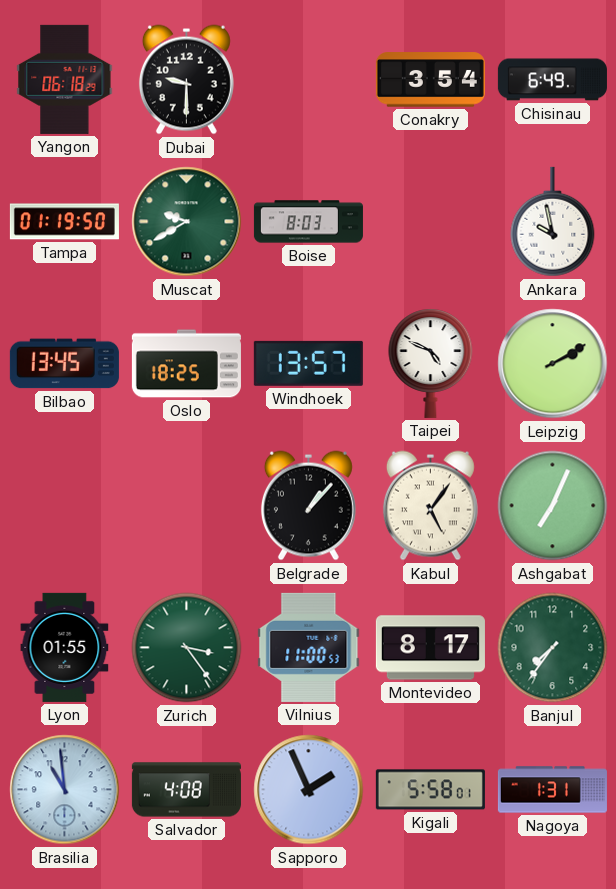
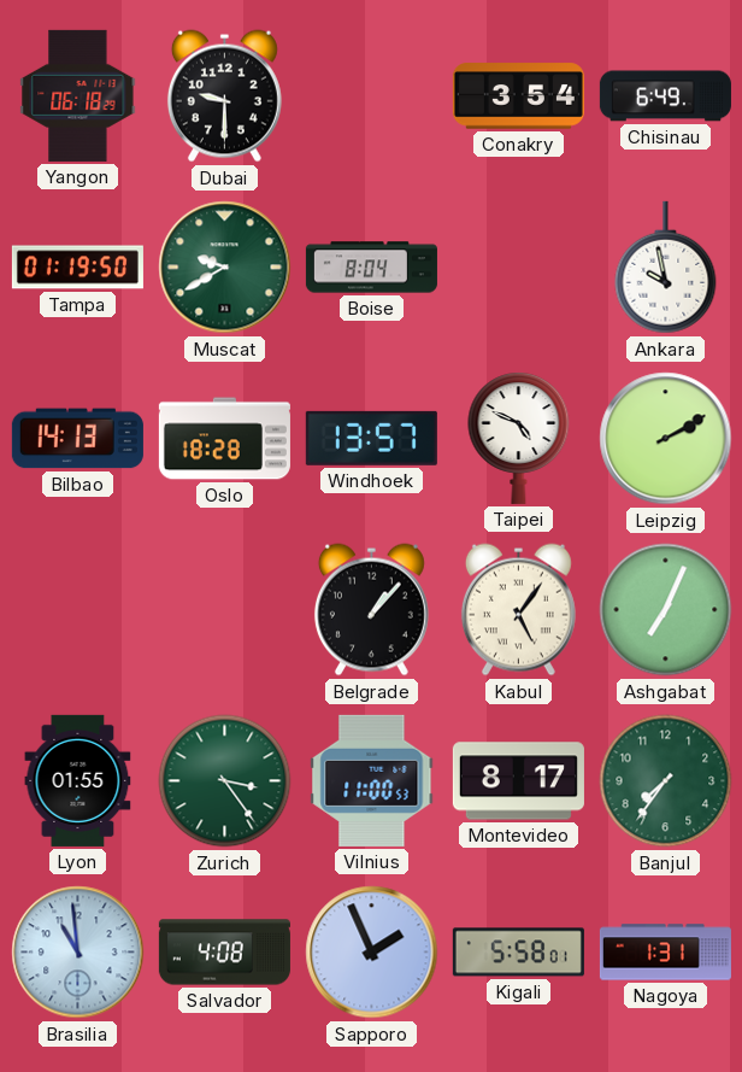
Boise: 8:03 -> 8:04
Bilbao: 13:45 -> 14:13
Oslo: 18:25 -> 18:28
